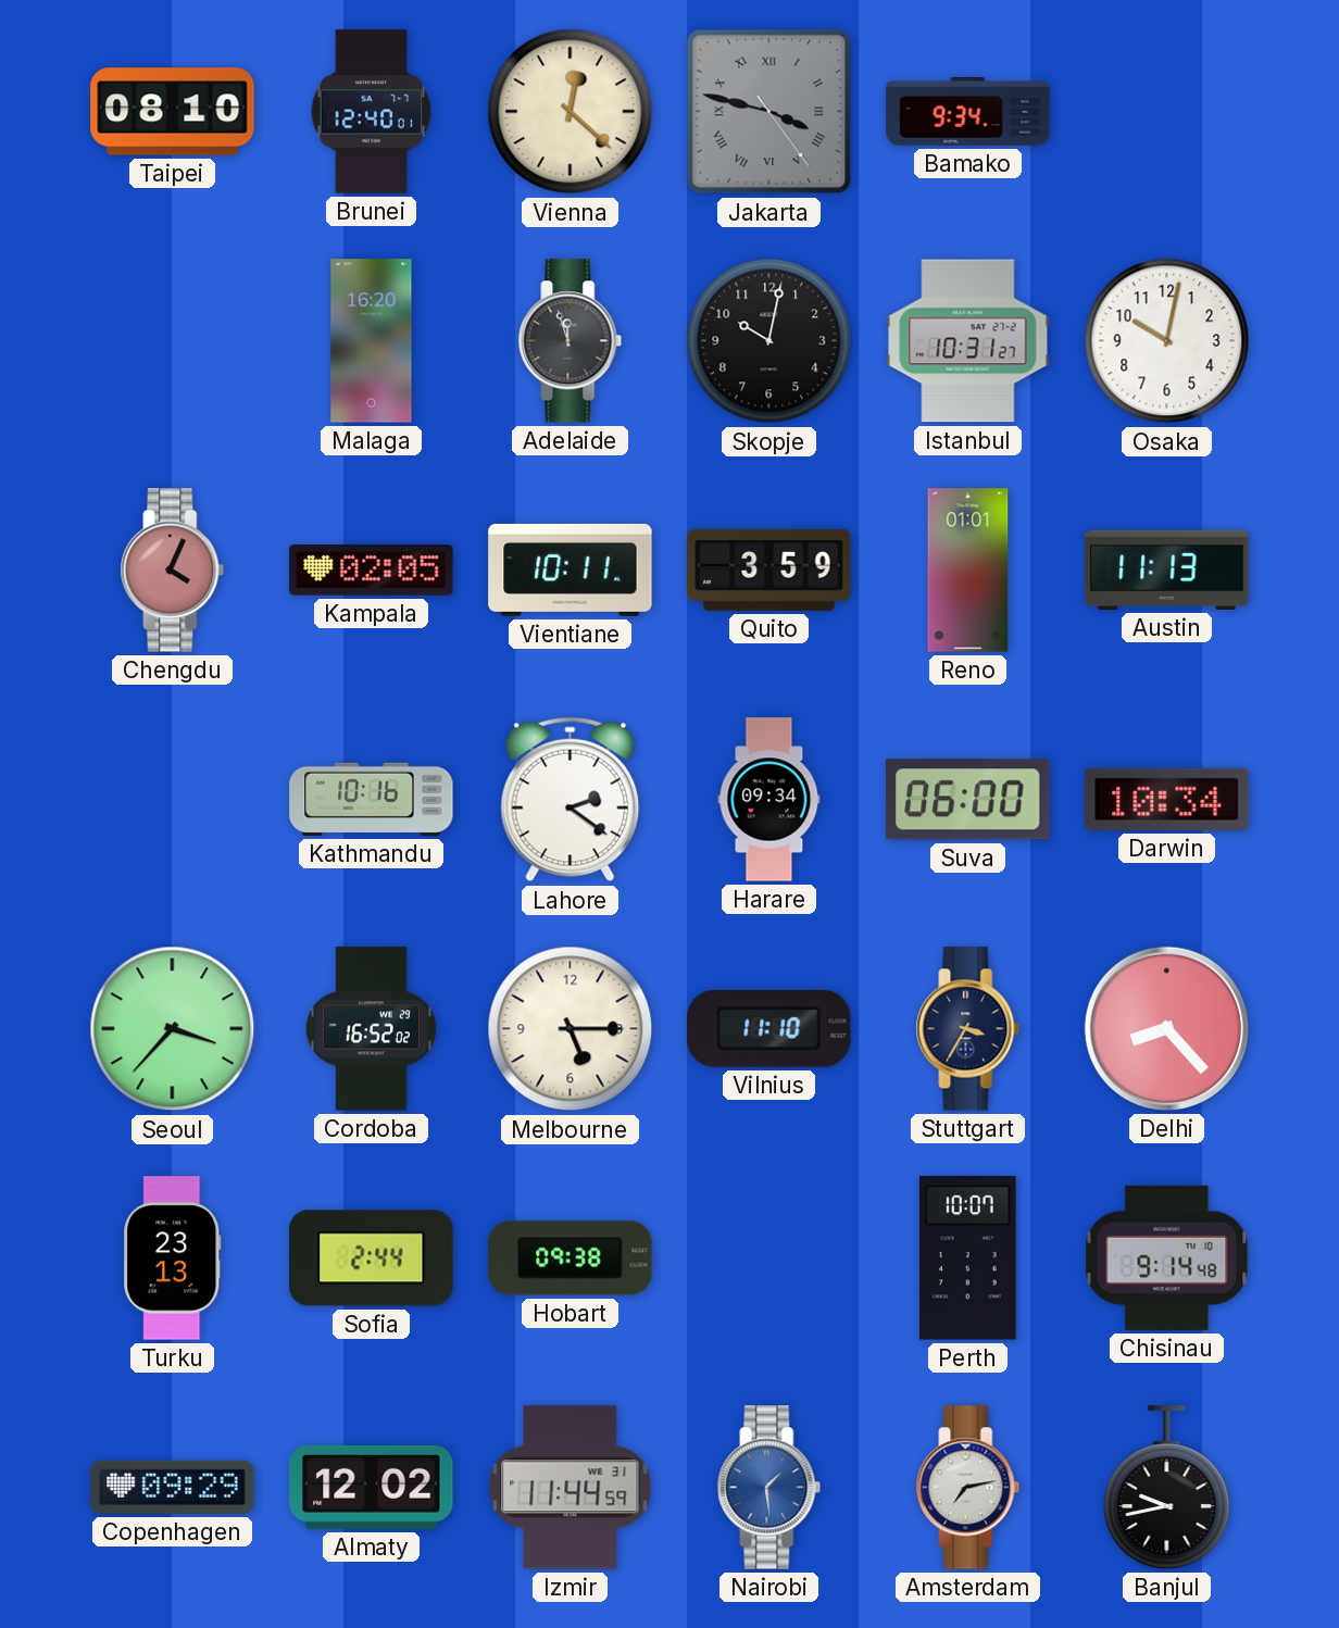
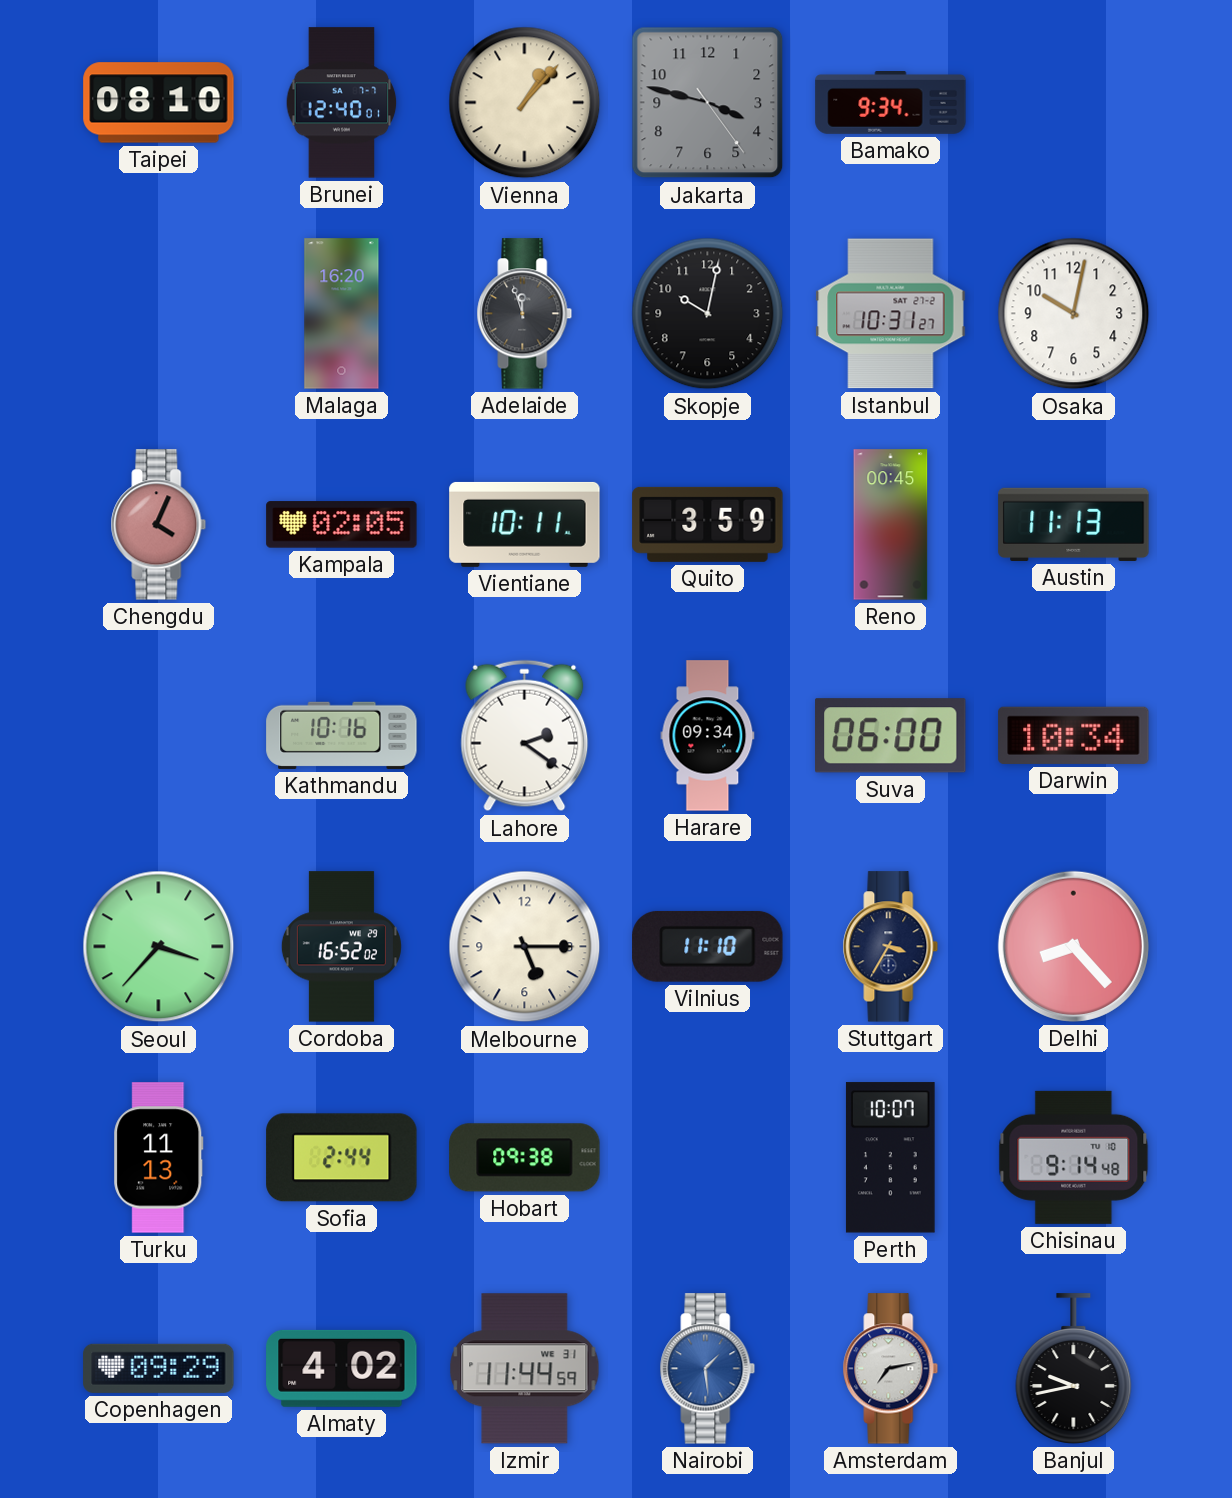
Vienna: 12:22 -> 1:07
Jakarta numerals: Roman -> Arabic
Reno: 01:01 -> 00:45
Turku: 23:13 -> 11:13
Almaty: 12:02 -> 4:02
